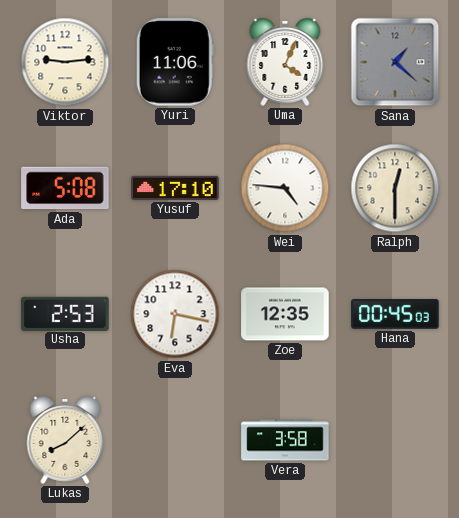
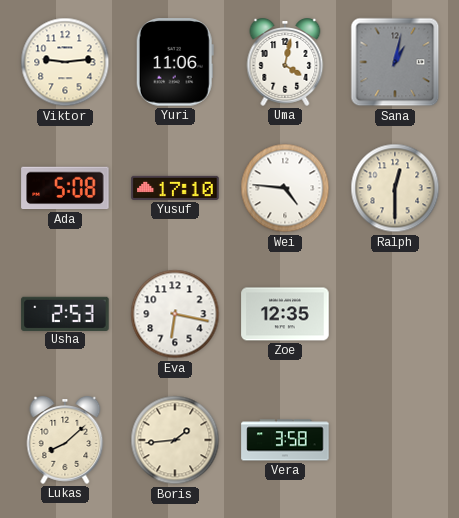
Uma: 4:04 -> 4:02
Sana: 1:22 -> 1:02
Hana: 00:45 -> none
Boris: none -> 1:44
